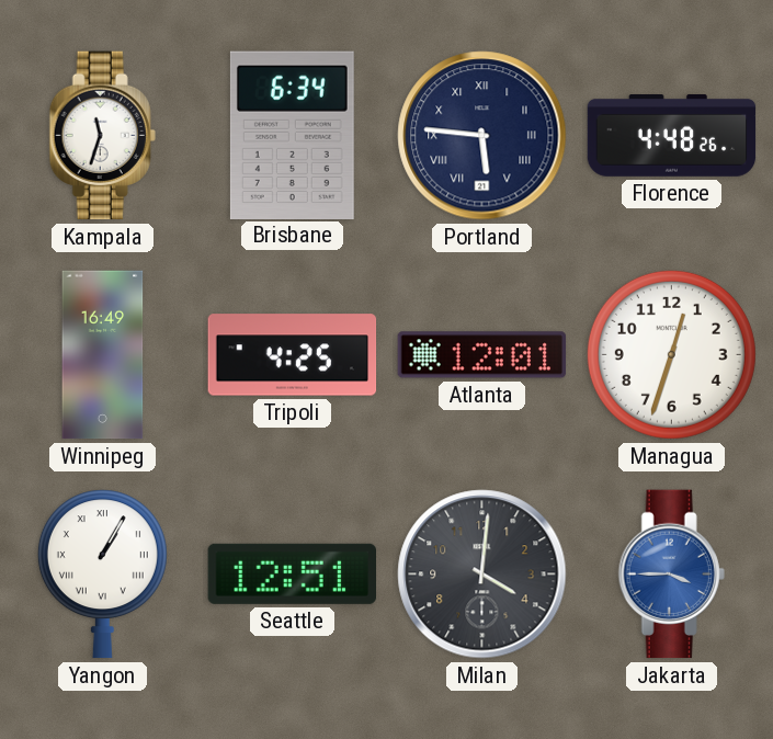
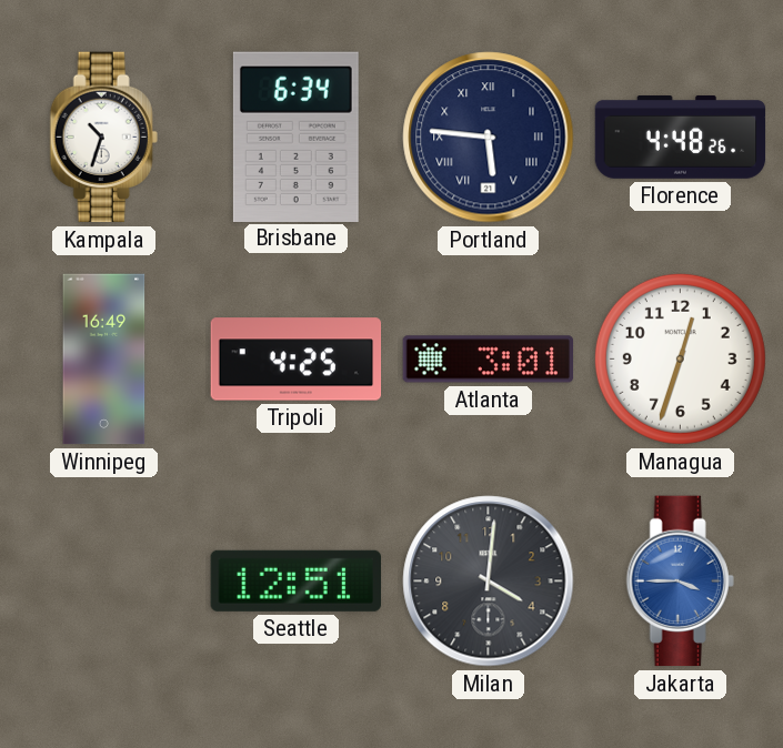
Kampala: 11:33 -> 10:33
Atlanta: 12:01 -> 3:01
Yangon: 1:05 -> none
